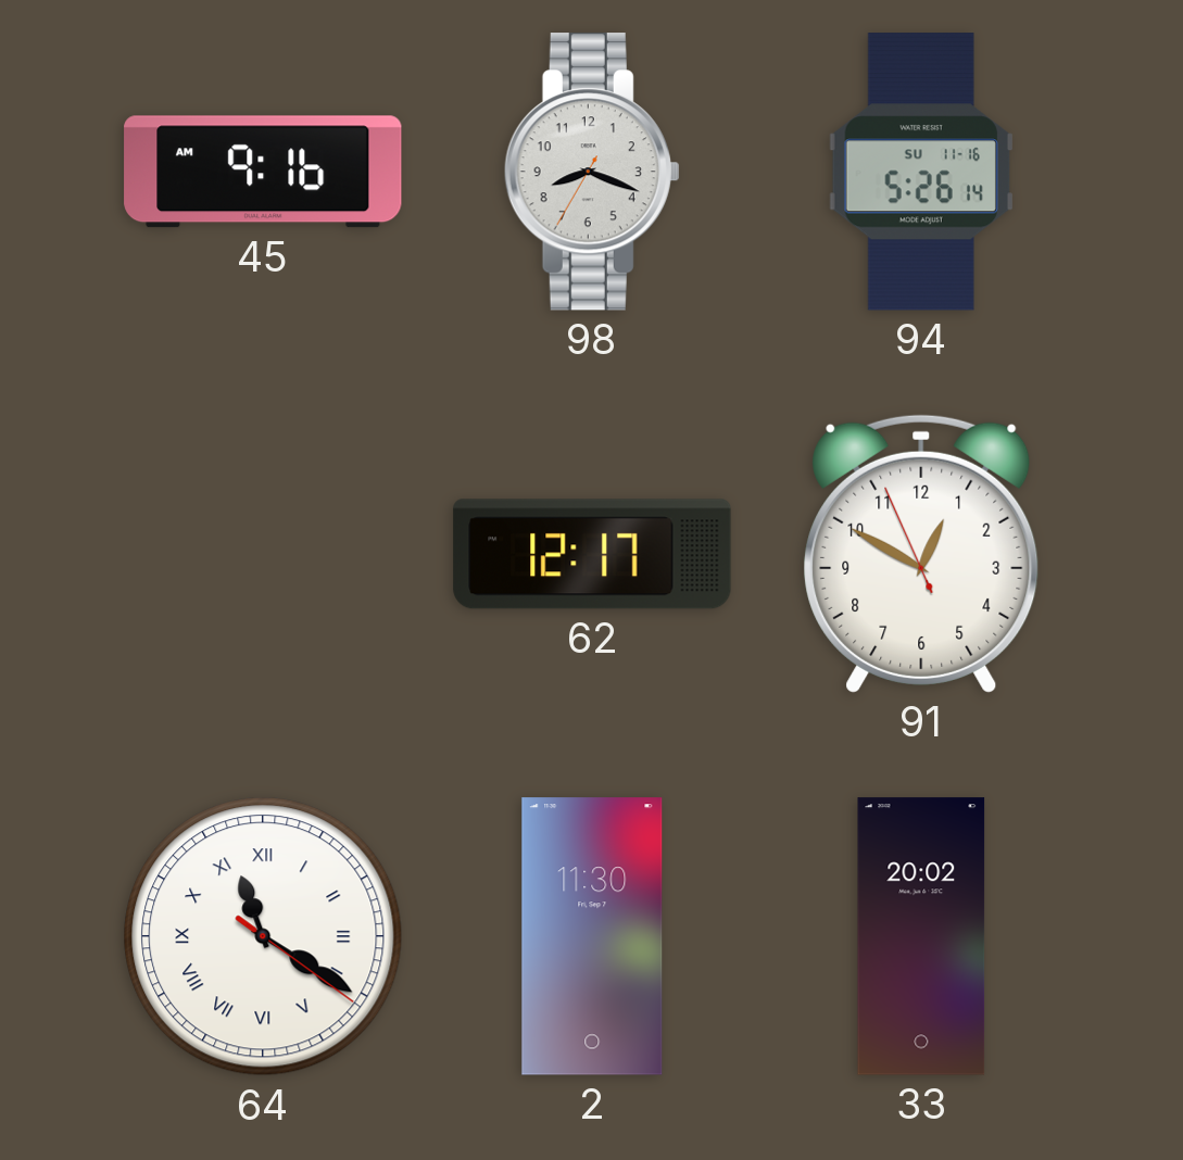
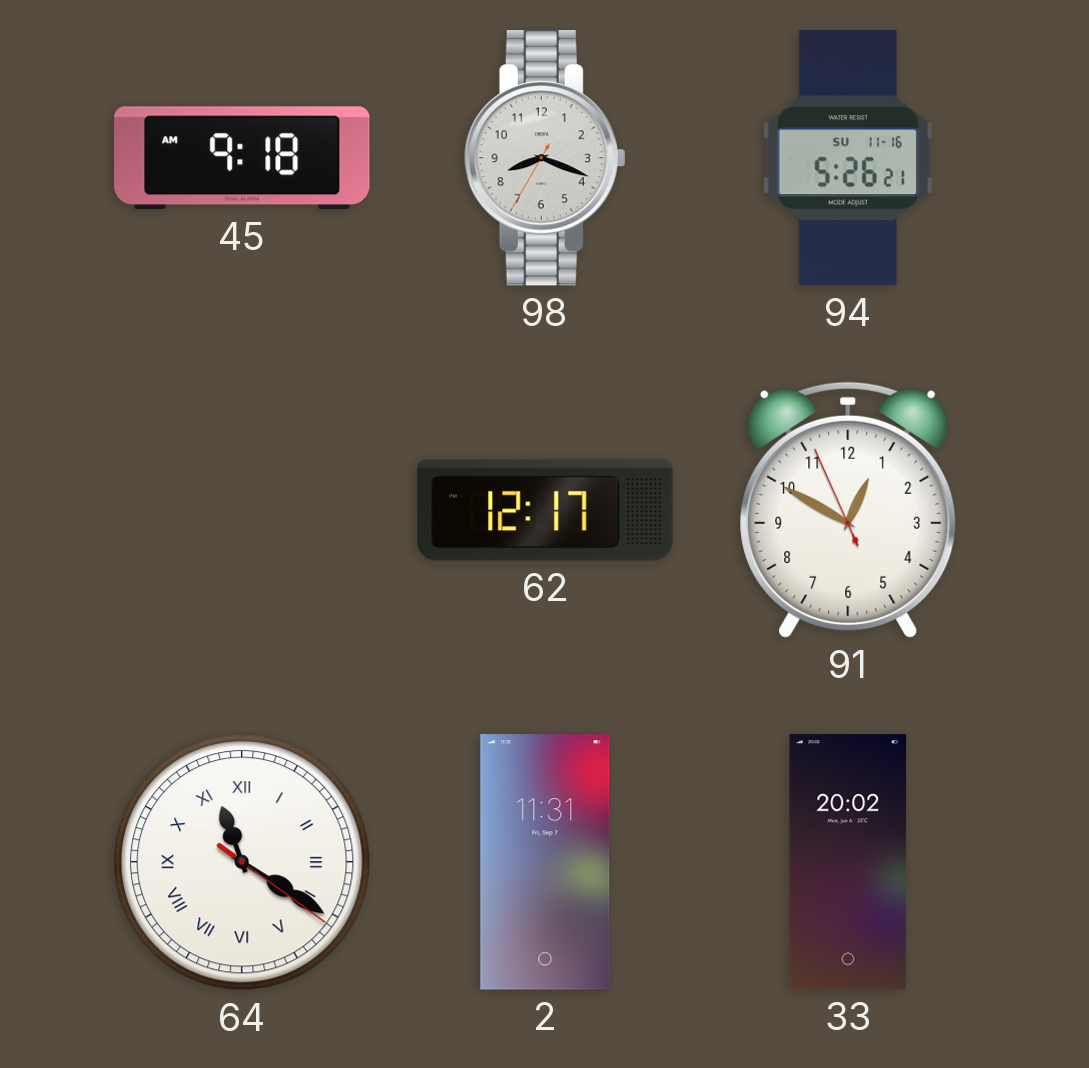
45: 9:16 -> 9:18
94: 5:26:14 -> 5:26:21
2: 11:30 -> 11:31
